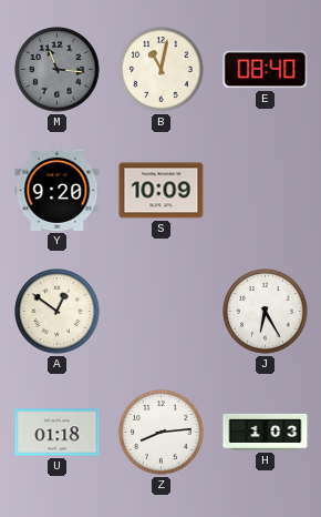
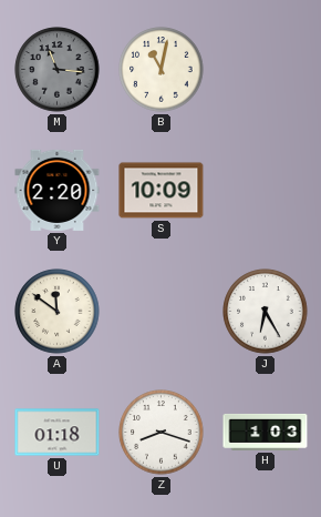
E: 08:40 -> none
Y: 9:20 -> 2:20
A: 12:51 -> 11:51
Z: 8:14 -> 8:18
